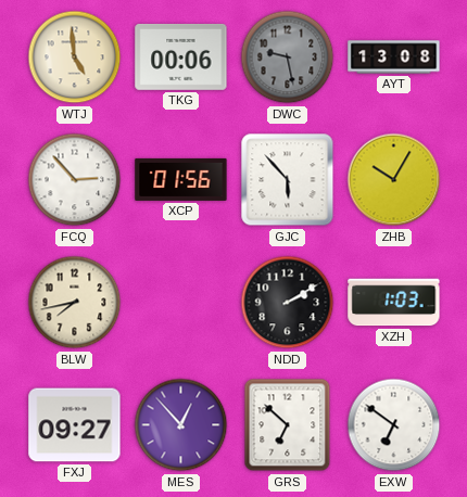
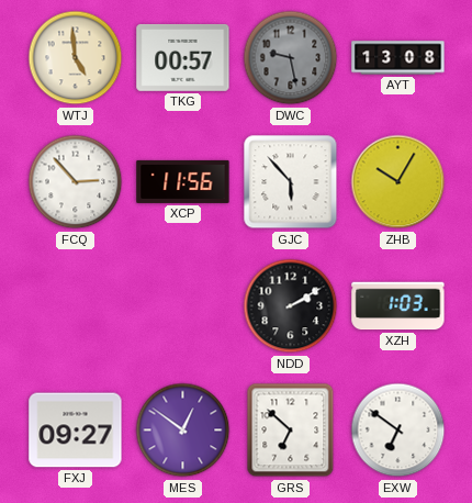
TKG: 00:06 -> 00:57
XCP: 01:56 -> 11:56
BLW: 7:43 -> none
MES: 12:53 -> 12:51
